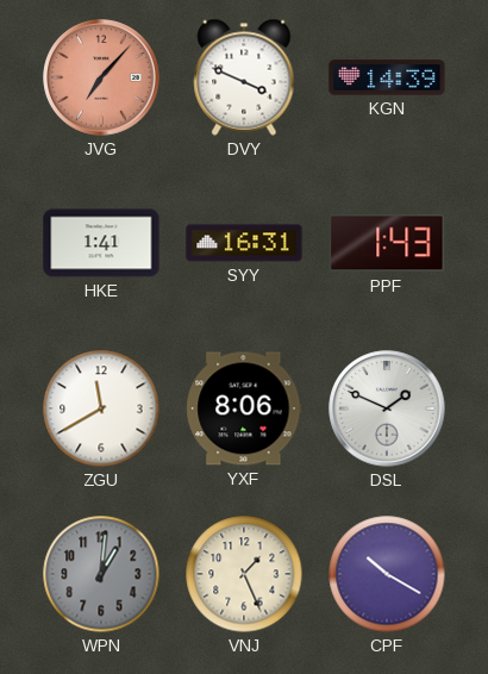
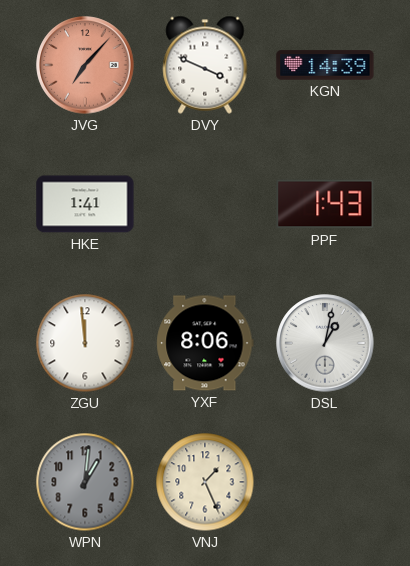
SYY: 16:31 -> none
ZGU: 11:40 -> 11:59
DSL: 1:49 -> 1:02
CPF: 10:20 -> none
